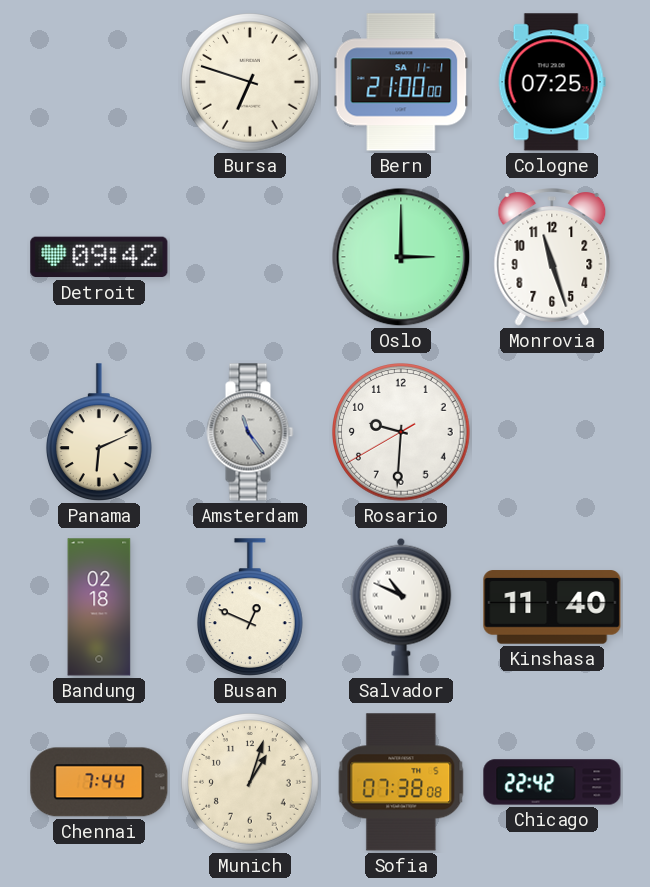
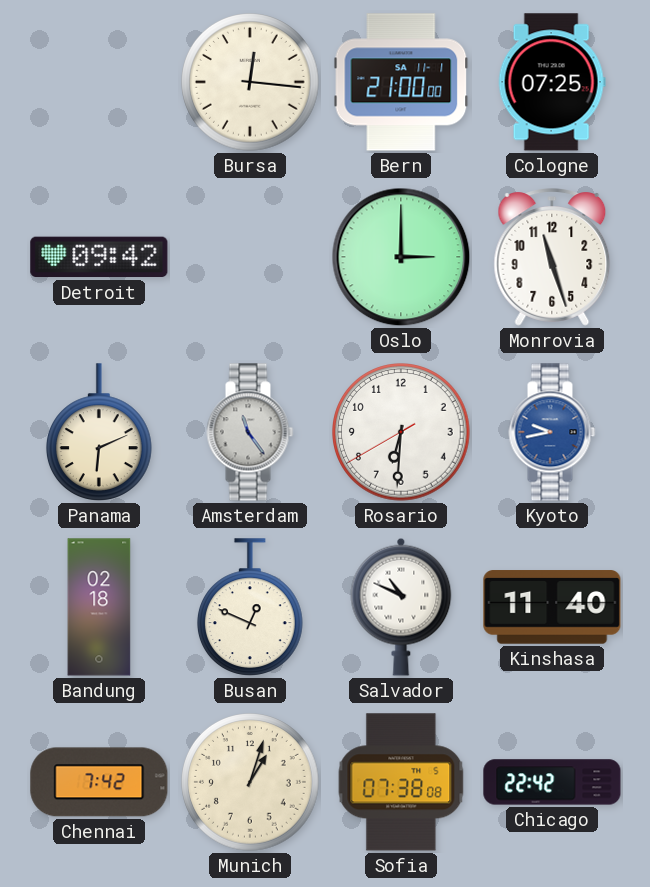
Bursa: 6:48 -> 12:16
Rosario: 9:30 -> 6:30
Kyoto: none -> 9:43
Chennai: 7:44 -> 7:42
